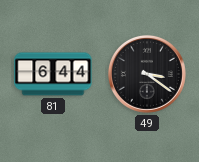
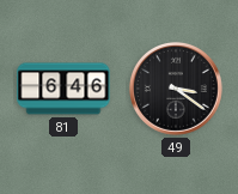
81: 6:44 -> 6:46
